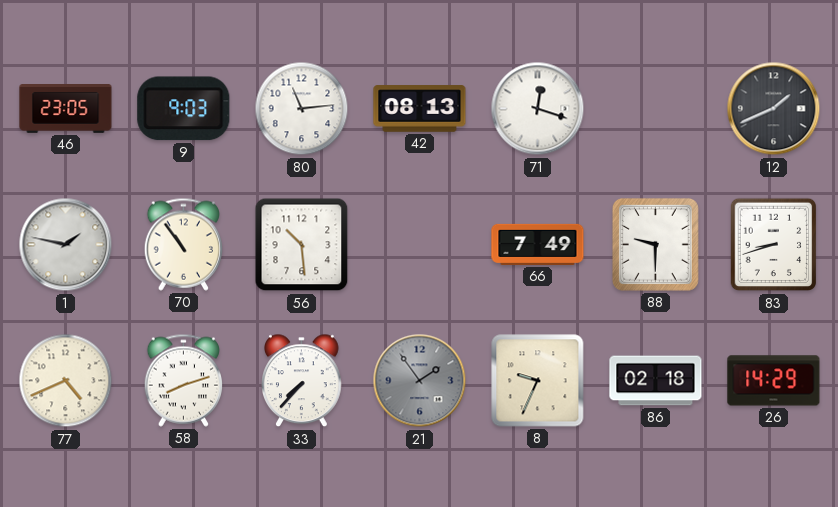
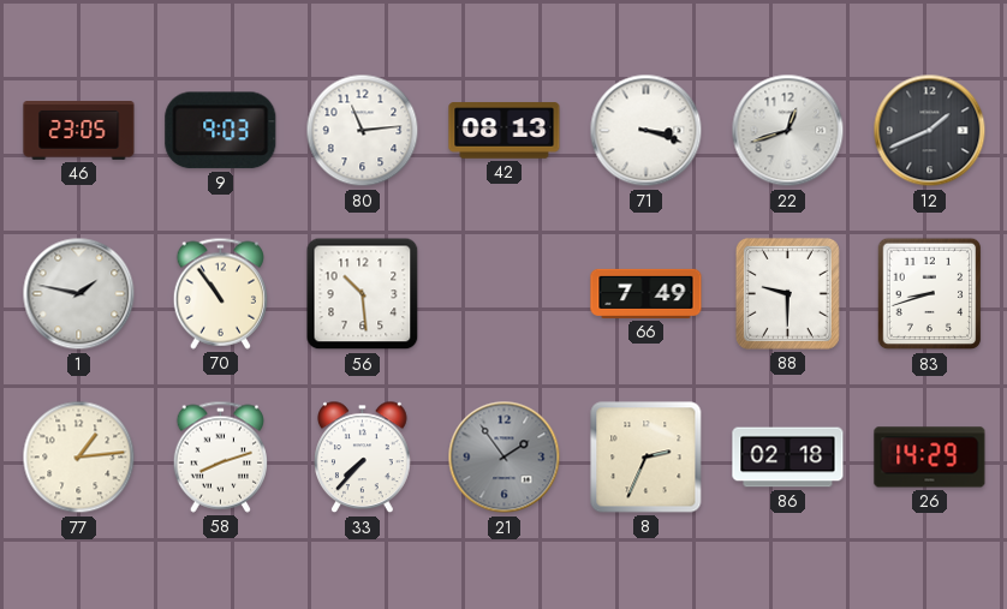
71: 12:18 -> 3:18
22: none -> 12:42
77: 4:41 -> 1:14
8: 9:34 -> 2:34
